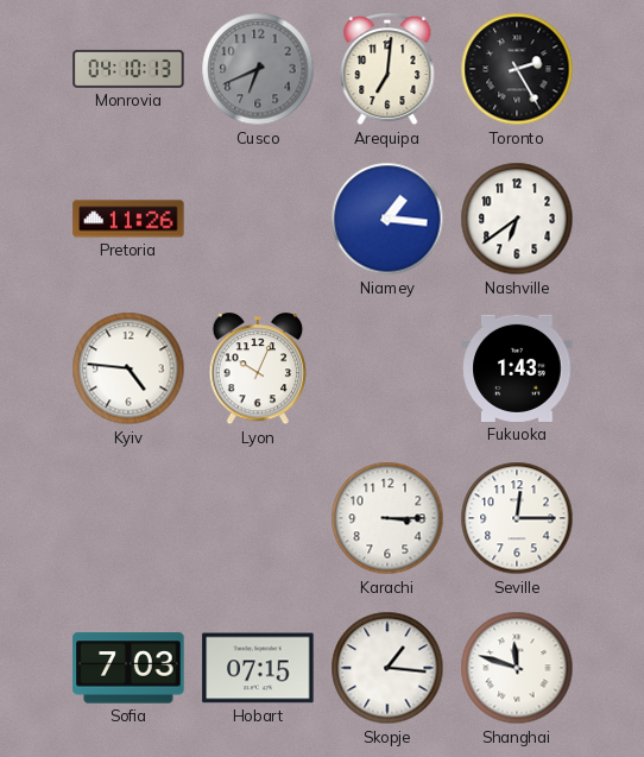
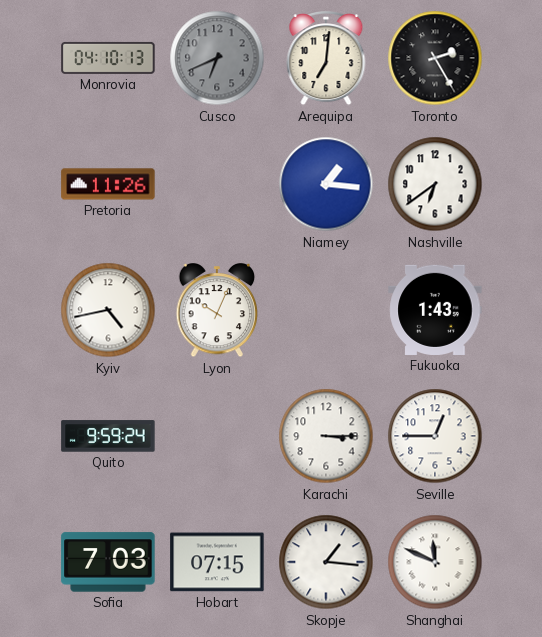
Kyiv: 4:46 -> 4:43
Quito: none -> 9:59
Seville: 12:15 -> 12:45
Shanghai: 11:48 -> 11:49
